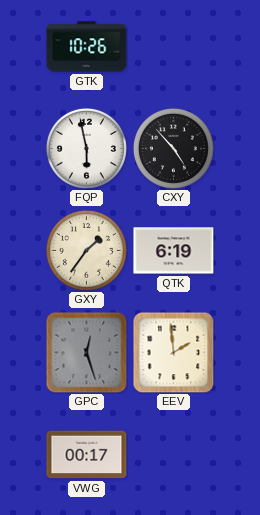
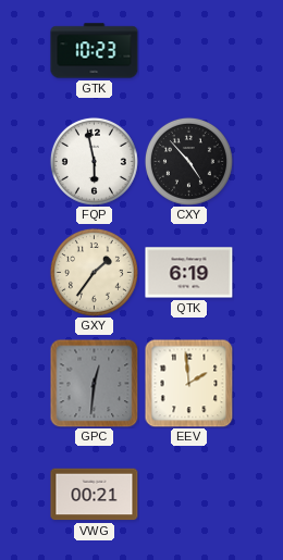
GTK: 10:26 -> 10:23
GPC: 12:27 -> 12:31
VWG: 00:17 -> 00:21
